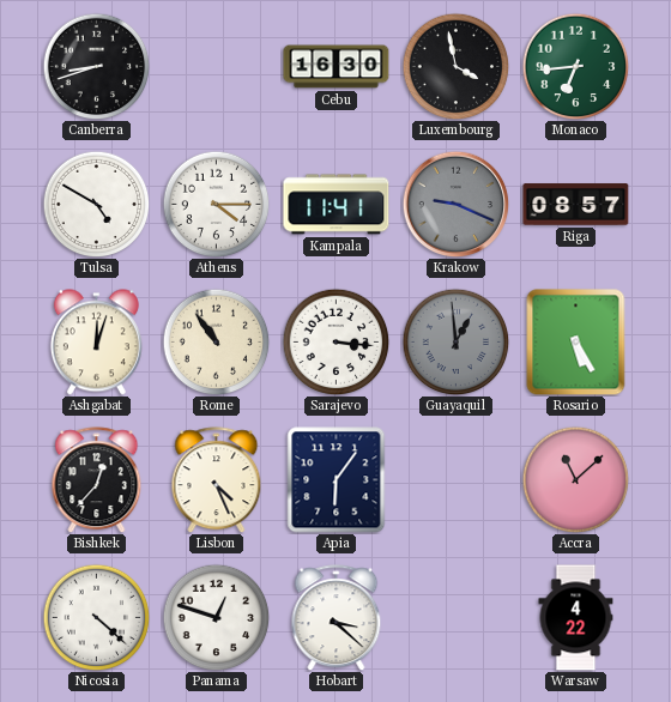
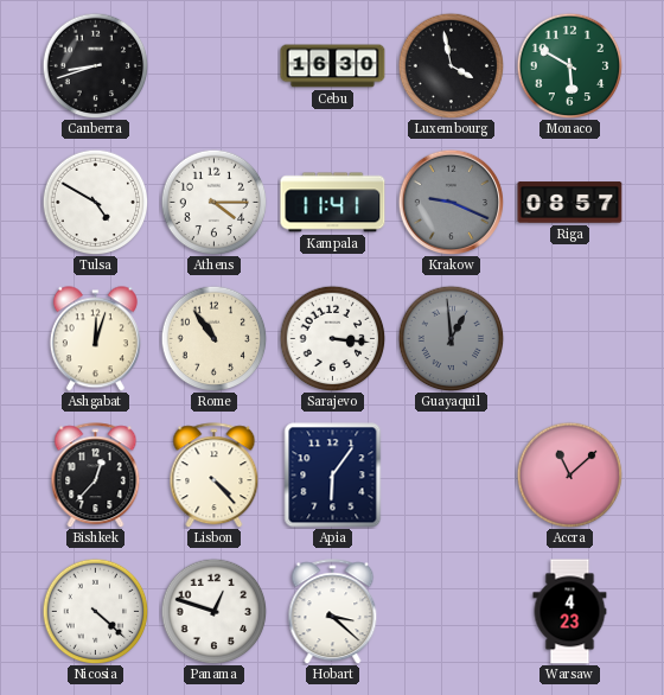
Monaco: 6:44 -> 5:50
Rosario: 5:25 -> none
Lisbon: 4:26 -> 4:23
Warsaw: 4:22 -> 4:23
